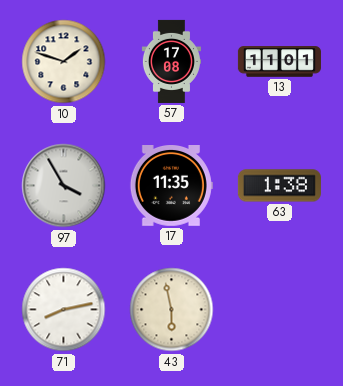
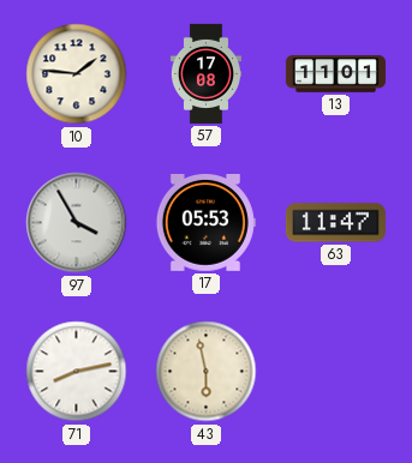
10: 1:48 -> 1:46
17: 11:35 -> 05:53
63: 1:38 -> 11:47
